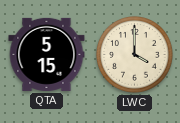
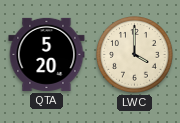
QTA: 5:15 -> 5:20
